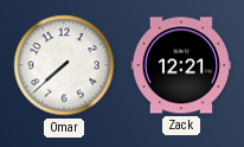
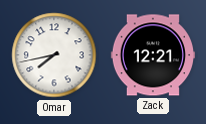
Omar: 7:38 -> 7:43
